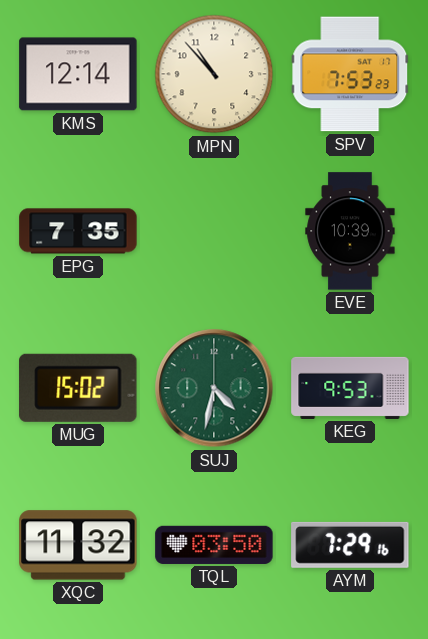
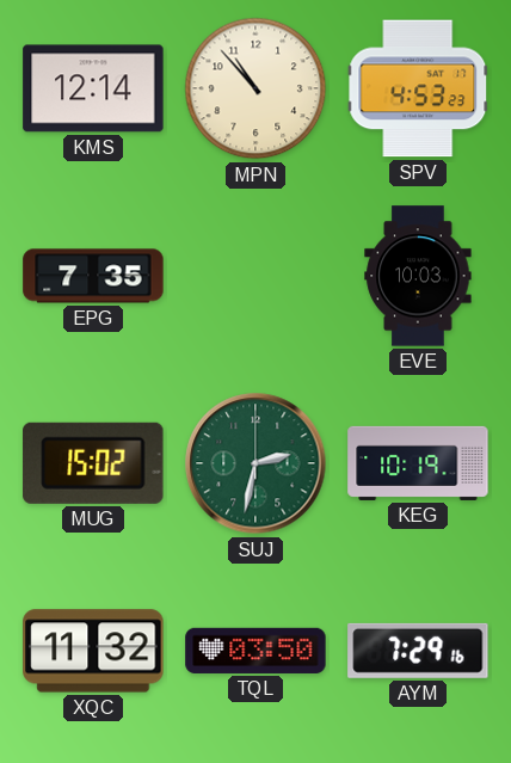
SPV: 7:53 -> 4:53
EVE: 10:39 -> 10:03
SUJ: 4:32 -> 2:32
KEG: 9:53 -> 10:19
